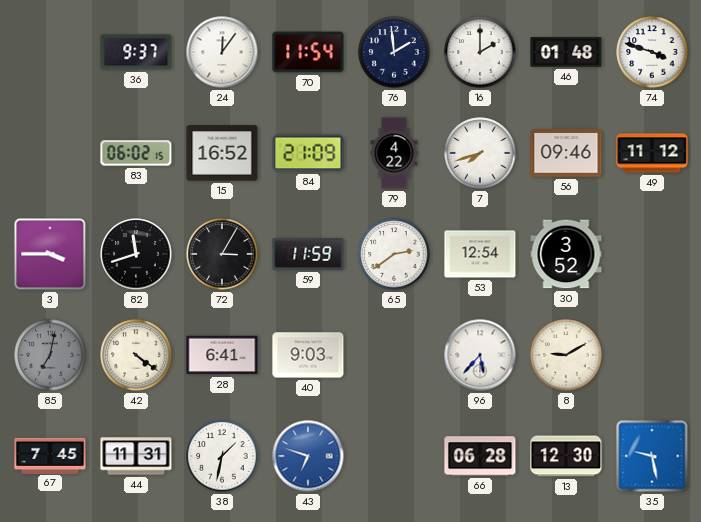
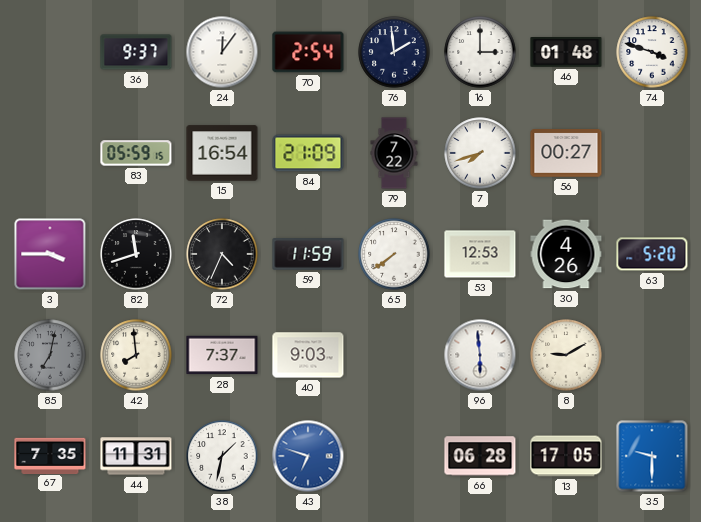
70: 11:54 -> 2:54
16: 2:00 -> 3:00
83: 06:02 -> 05:59
15: 16:52 -> 16:54
79: 4:22 -> 7:22
56: 09:46 -> 00:27
49: 11:12 -> none
72: 3:05 -> 4:34
65: 2:39 -> 7:39
53: 12:54 -> 12:53
30: 3:52 -> 4:26
63: none -> 5:20
42: 4:21 -> 7:59
28: 6:41 -> 7:37
96: 5:37 -> 5:59
67: 7:45 -> 7:35
13: 12:30 -> 17:05
35: 9:28 -> 9:30
